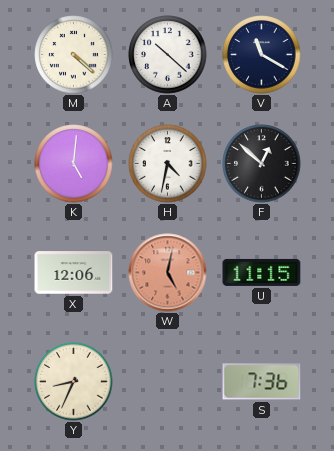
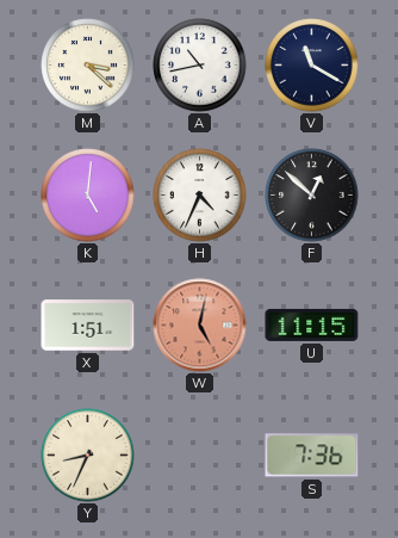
M: 4:22 -> 3:22
A: 10:22 -> 10:43
H: 4:32 -> 4:34
X: 12:06 -> 1:51
